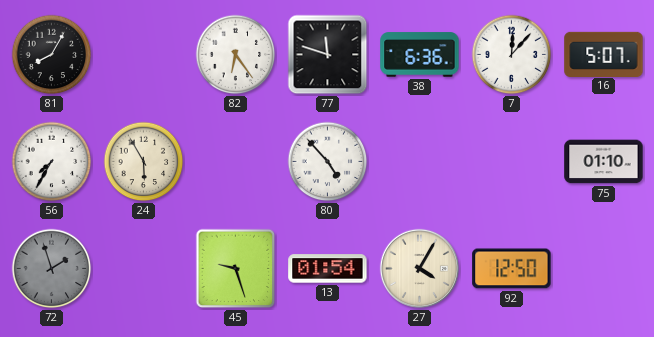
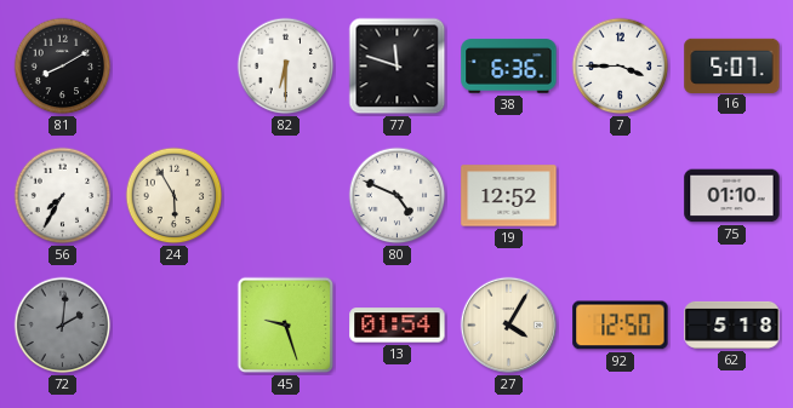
81: 8:05 -> 8:10
82: 6:24 -> 6:30
7: 12:07 -> 3:45
80: 4:53 -> 4:49
19: none -> 12:52
72: 1:57 -> 2:01
62: none -> 5:18
